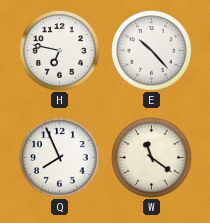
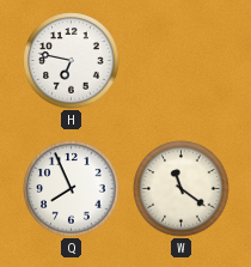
E: 10:23 -> none
